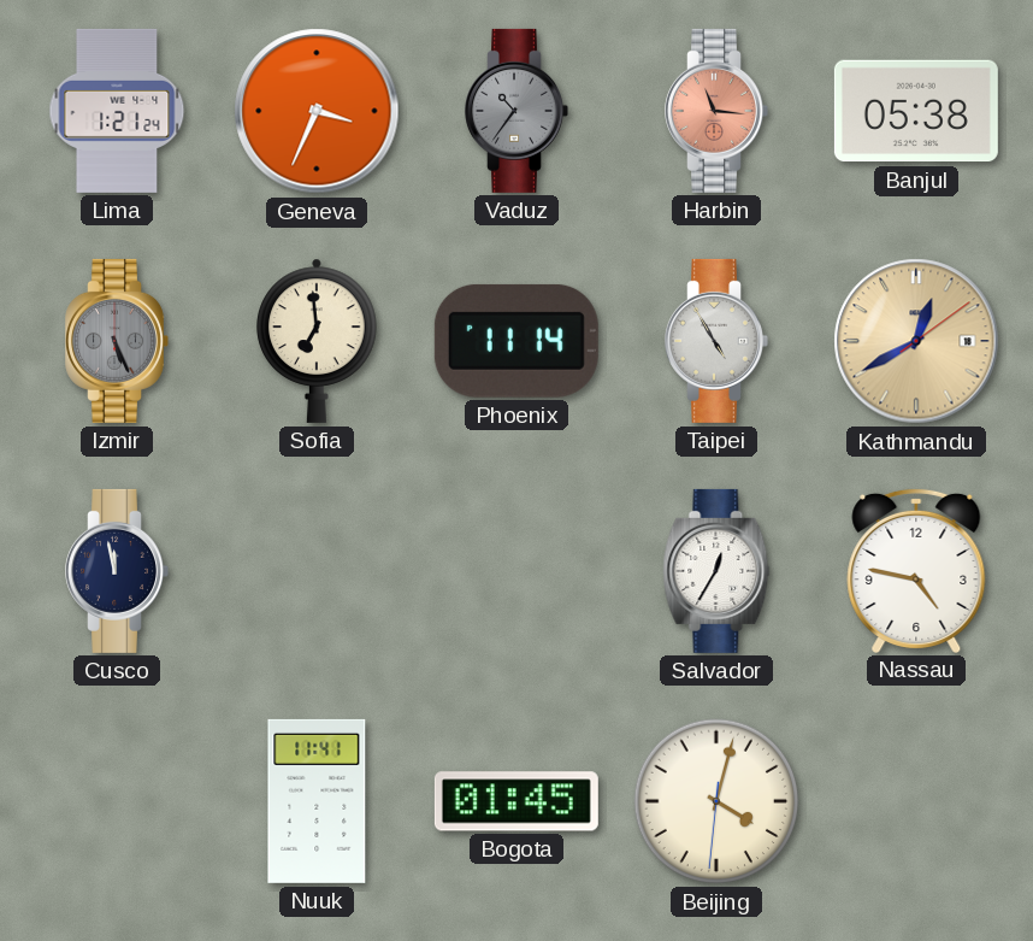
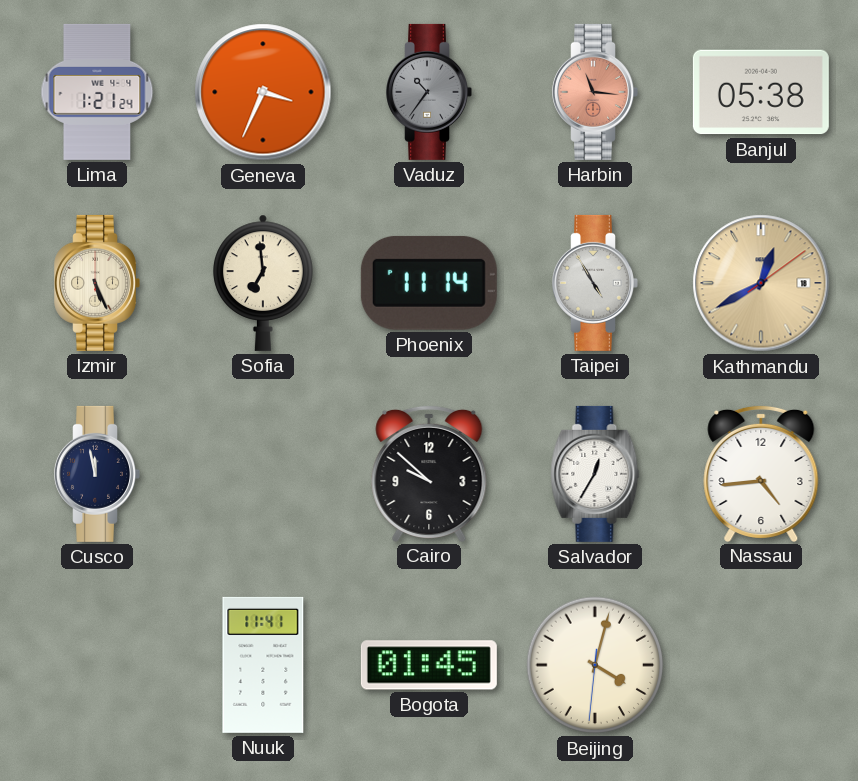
Izmir dial: grey -> cream
Cairo: none -> 9:52
Nassau: 4:47 -> 4:44
